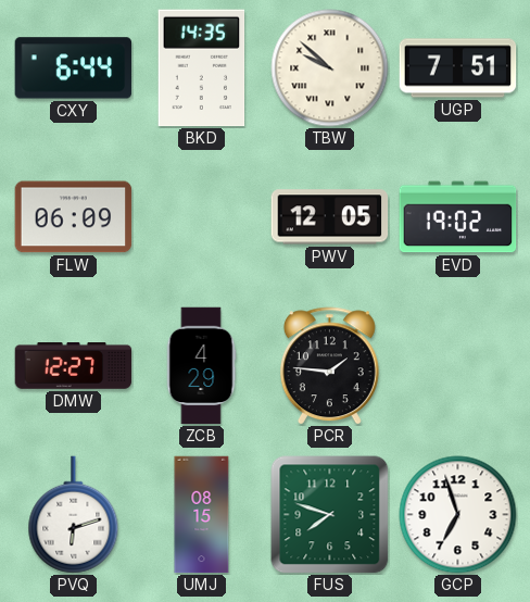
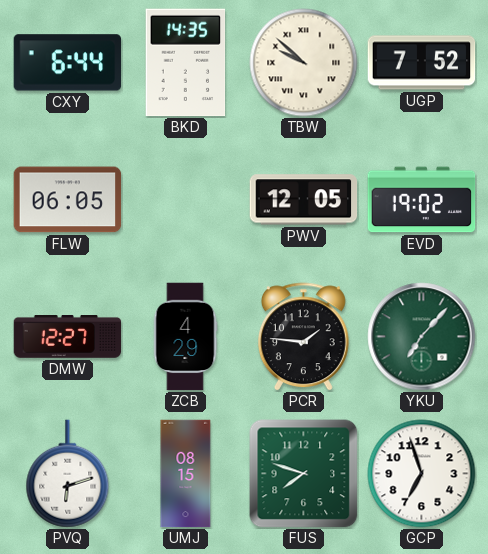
UGP: 7:51 -> 7:52
FLW: 06:09 -> 06:05
YKU: none -> 7:07
